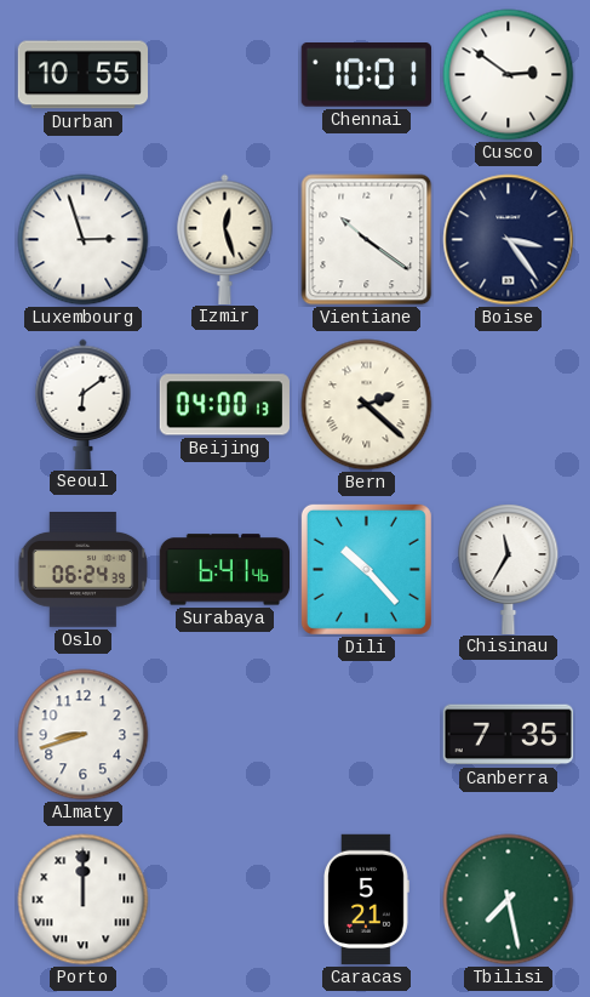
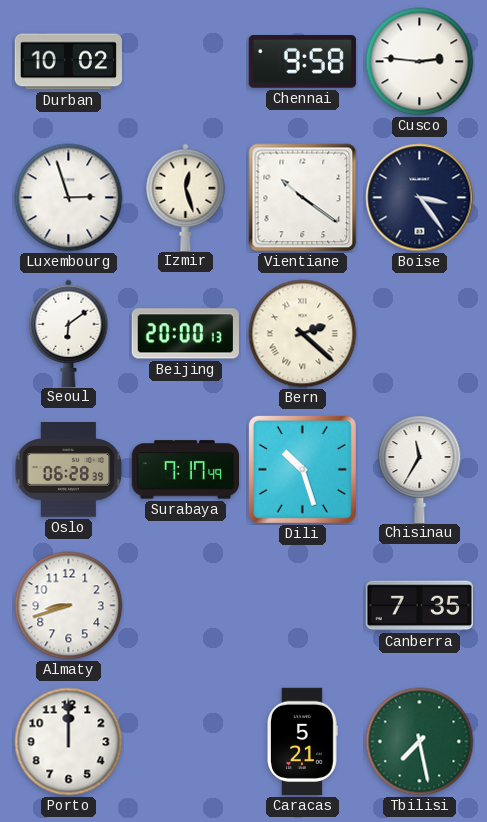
Durban: 10:55 -> 10:02
Chennai: 10:01 -> 9:58
Cusco: 2:51 -> 2:46
Beijing: 04:00 -> 20:00
Oslo: 06:24 -> 06:28
Surabaya: 6:41 -> 7:17
Dili: 10:23 -> 10:27
Porto numerals: Roman -> Arabic
